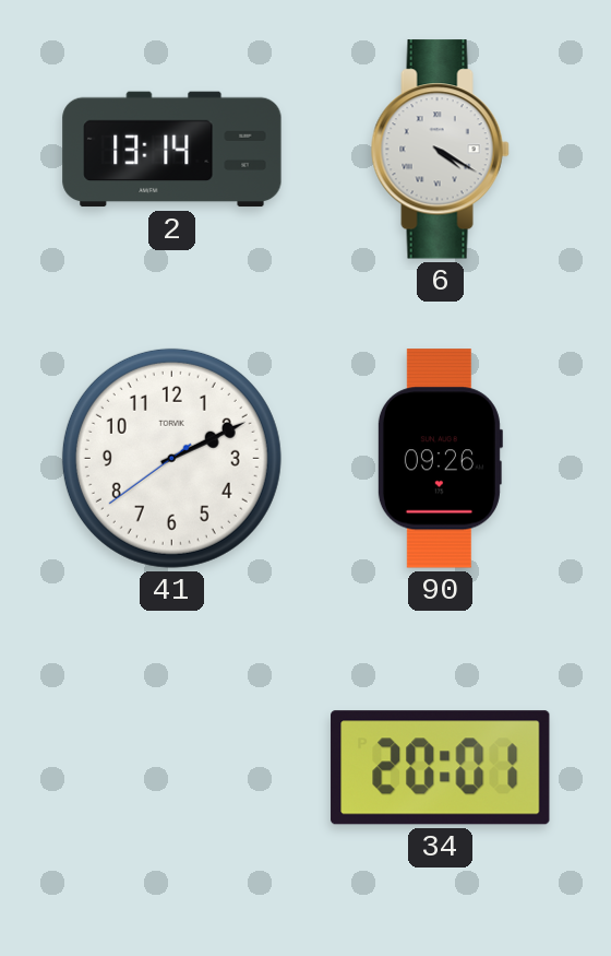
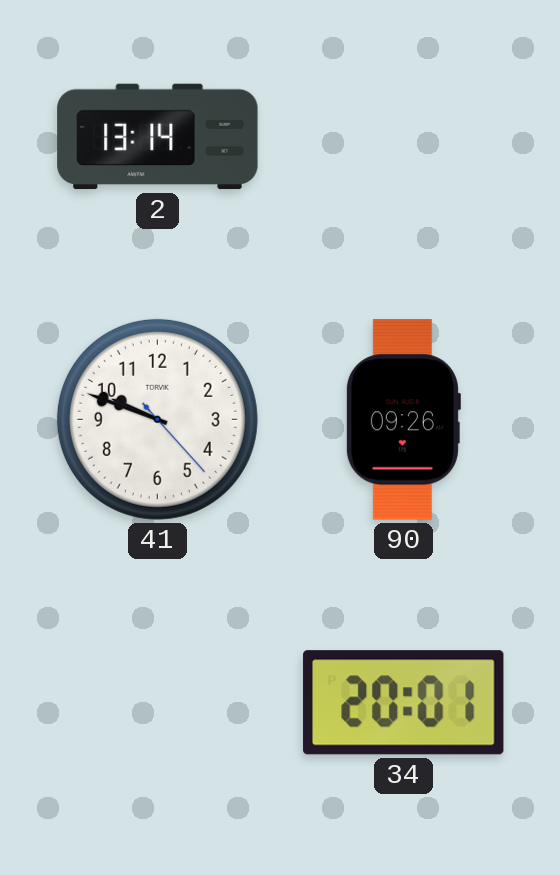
6: 4:20 -> none
41: 2:10 -> 9:48
